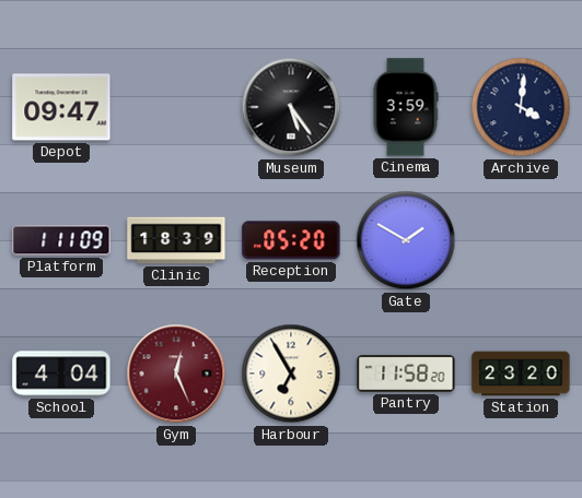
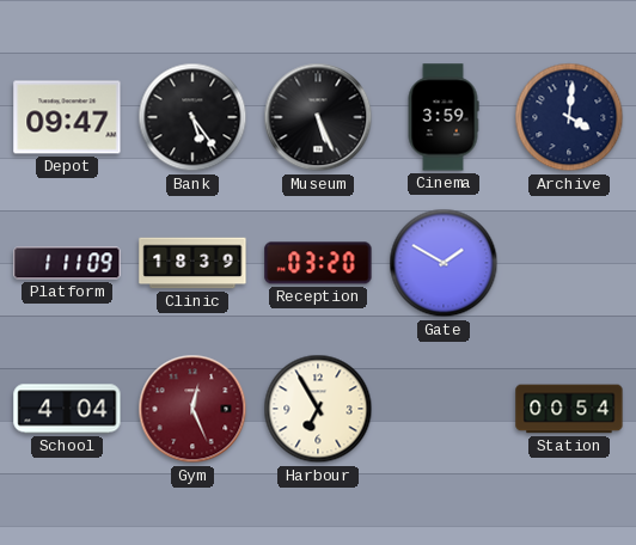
Bank: none -> 5:24
Museum: 5:24 -> 5:26
Reception: 05:20 -> 03:20
Pantry: 11:58 -> none
Station: 23:20 -> 00:54
